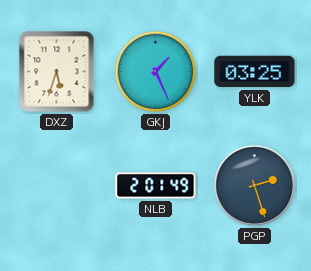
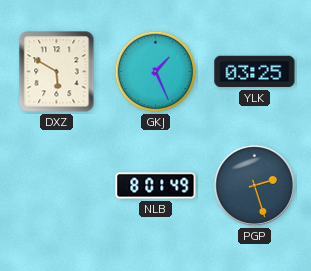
DXZ: 5:33 -> 5:50
NLB: 2:01 -> 8:01
